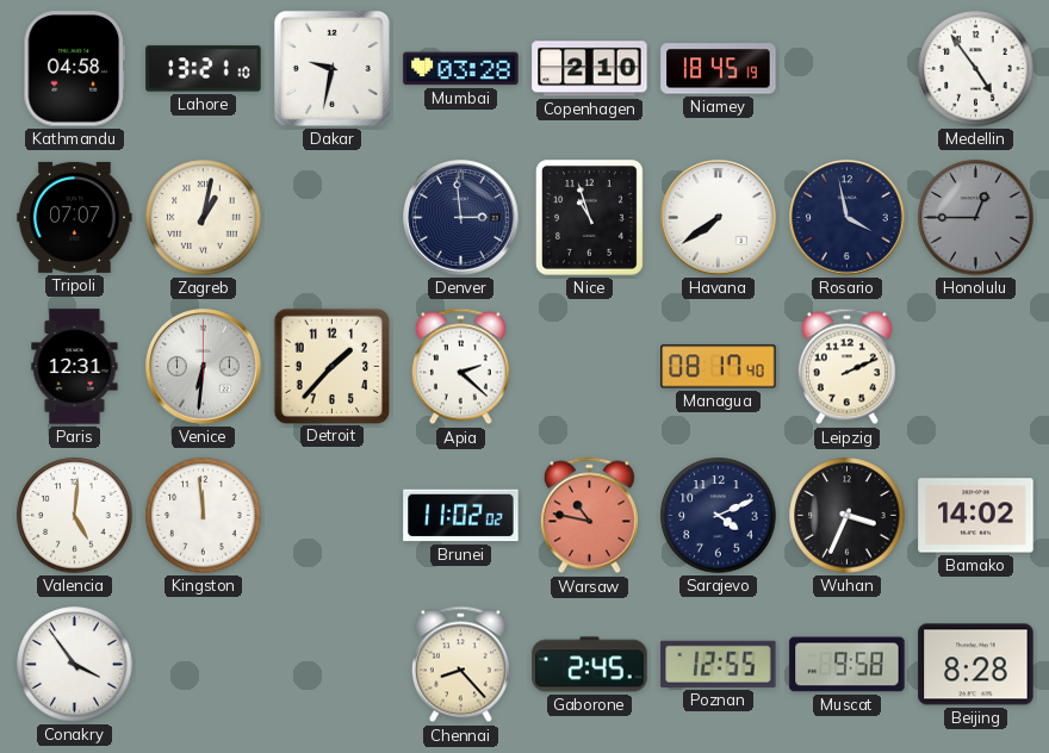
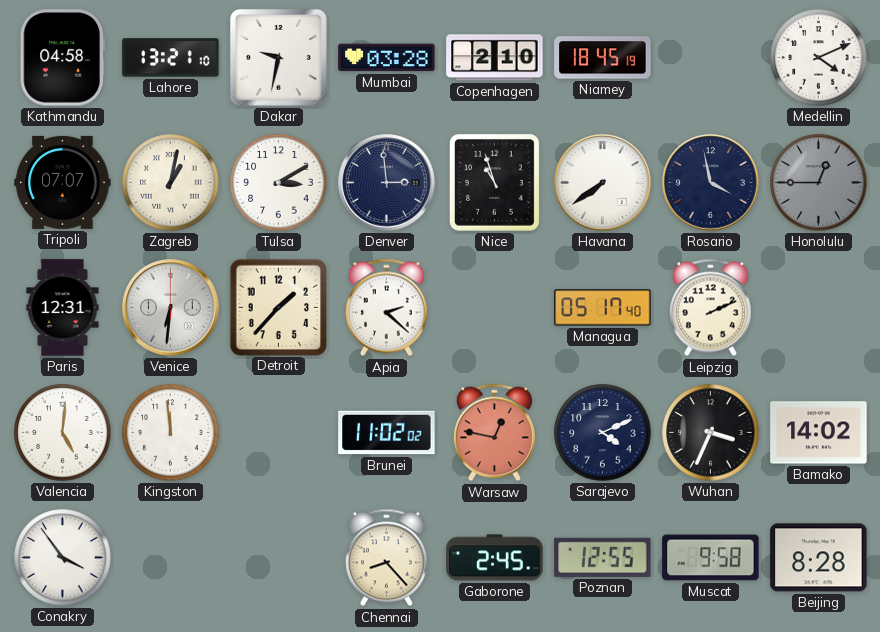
Medellin: 4:54 -> 4:11
Tulsa: none -> 3:10
Managua: 08:17 -> 05:17
Warsaw: 10:47 -> 12:47
